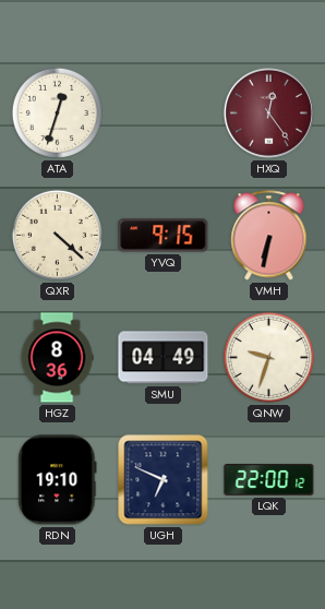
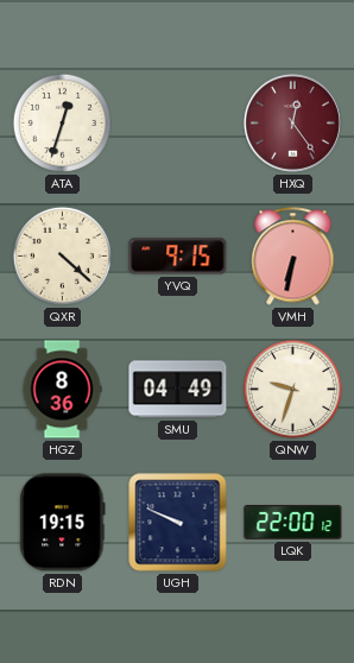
RDN: 19:10 -> 19:15
UGH: 6:49 -> 9:49
